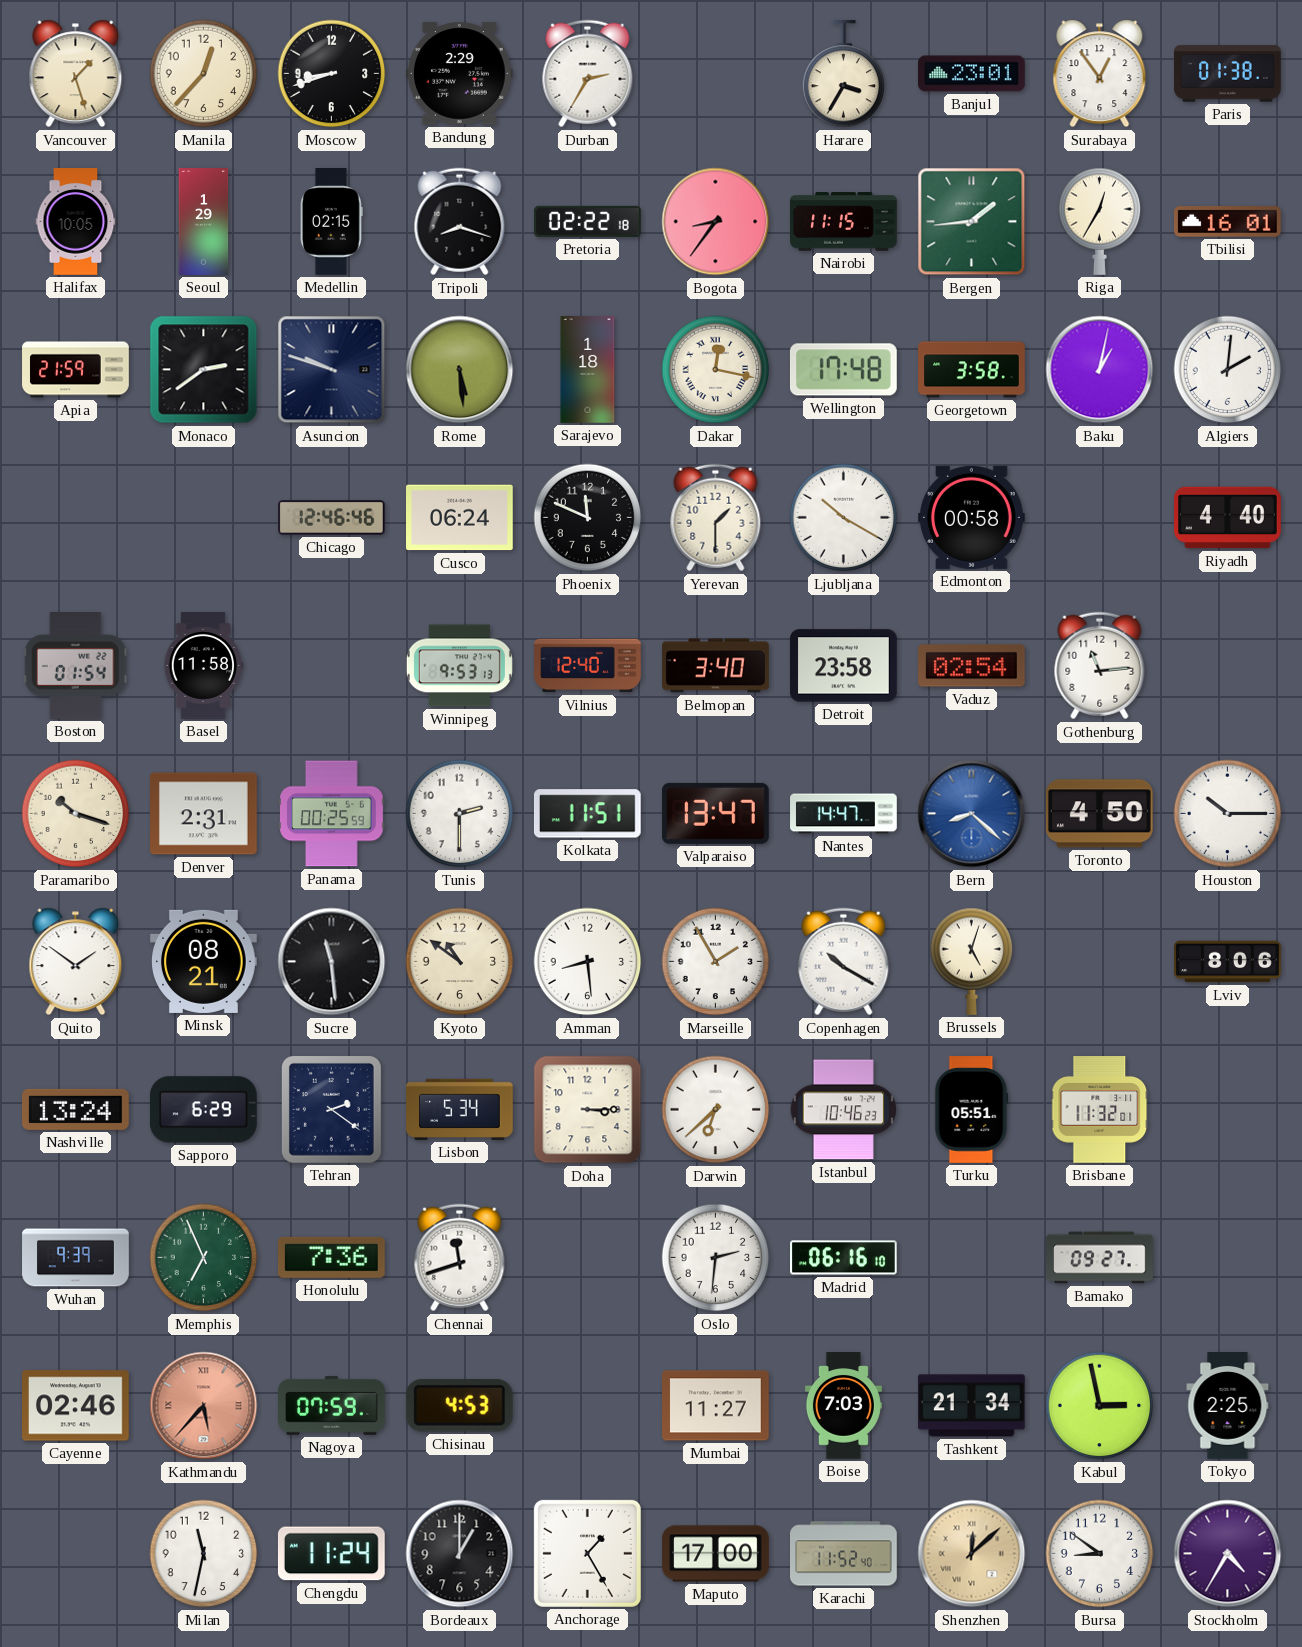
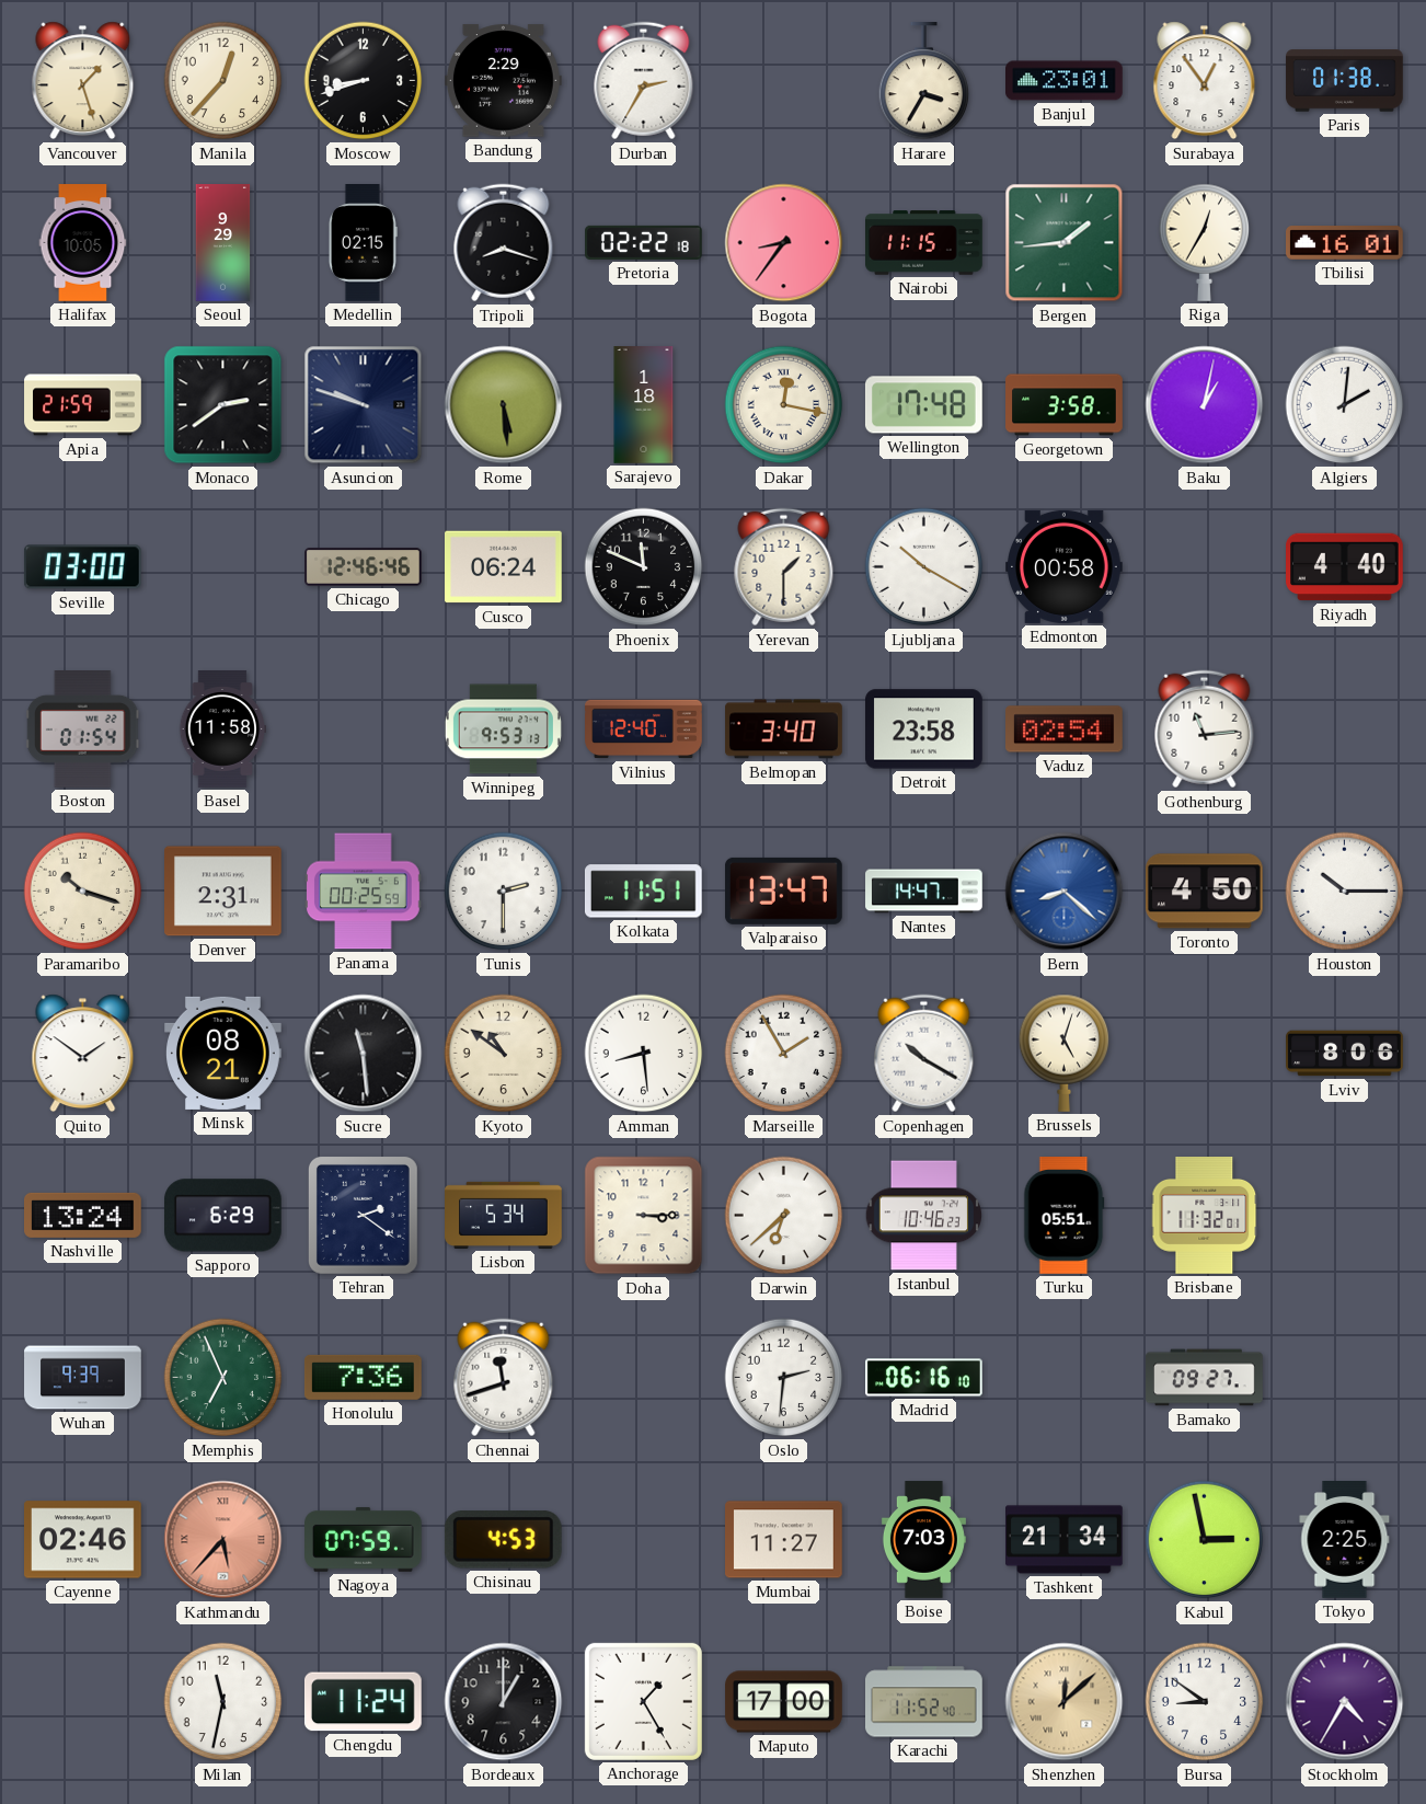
Seoul: 1:29 -> 9:29
Seville: none -> 03:00
